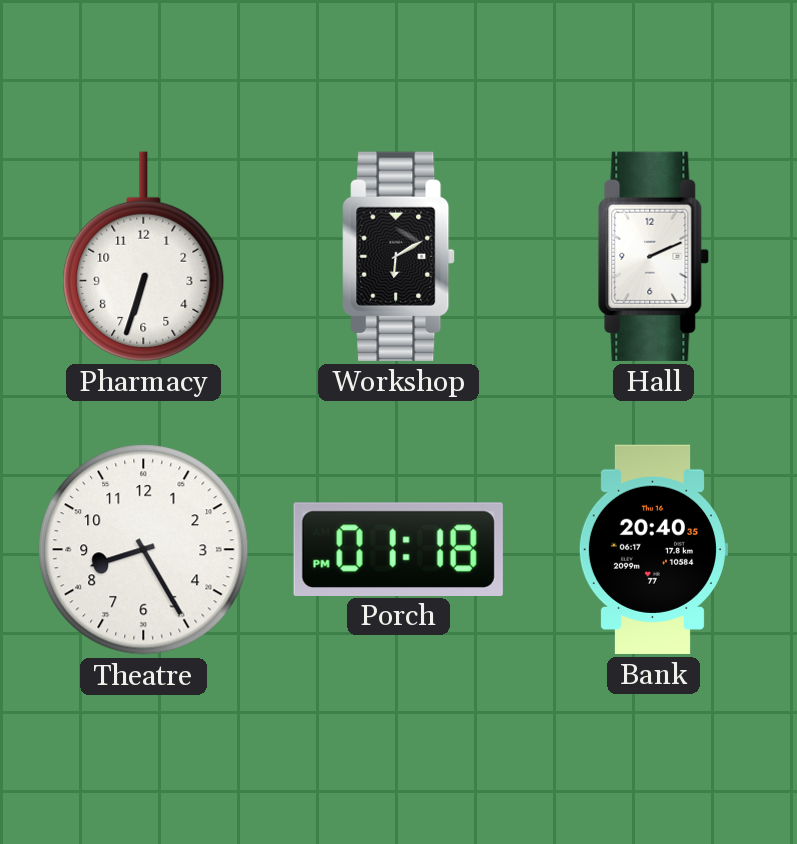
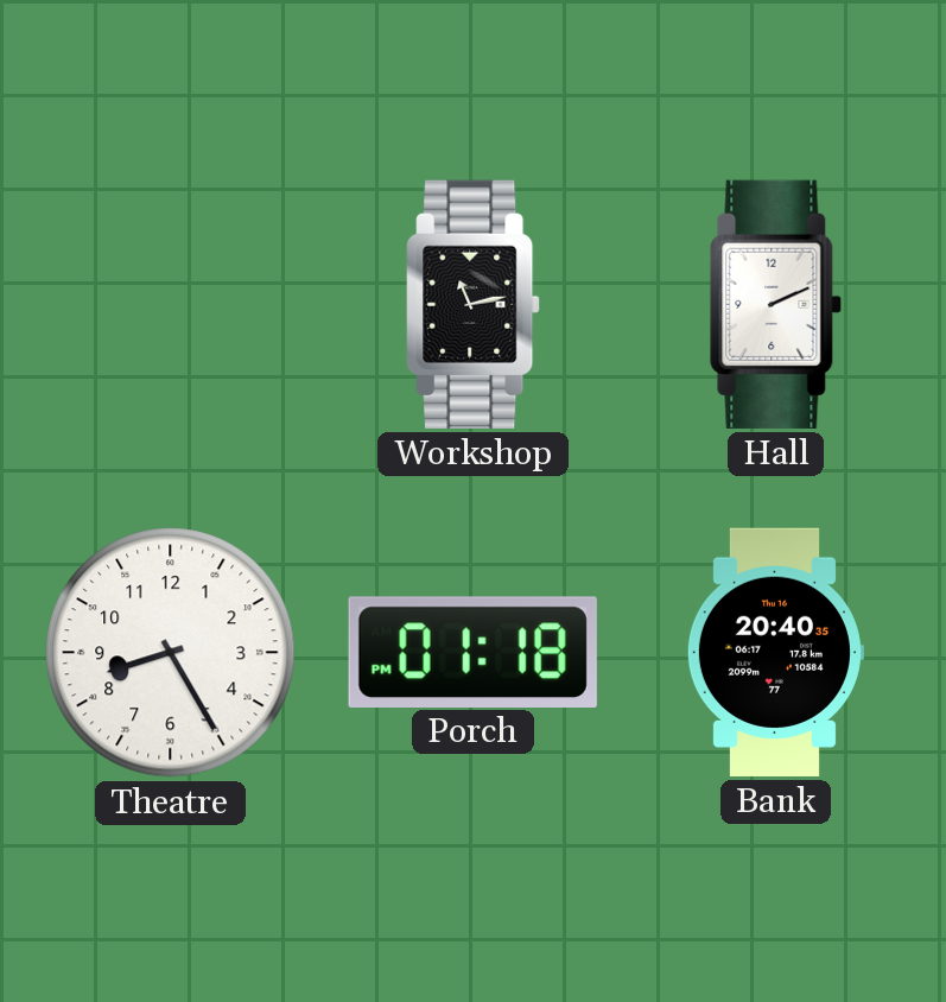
Pharmacy: 6:33 -> none
Workshop: 6:10 -> 11:13
